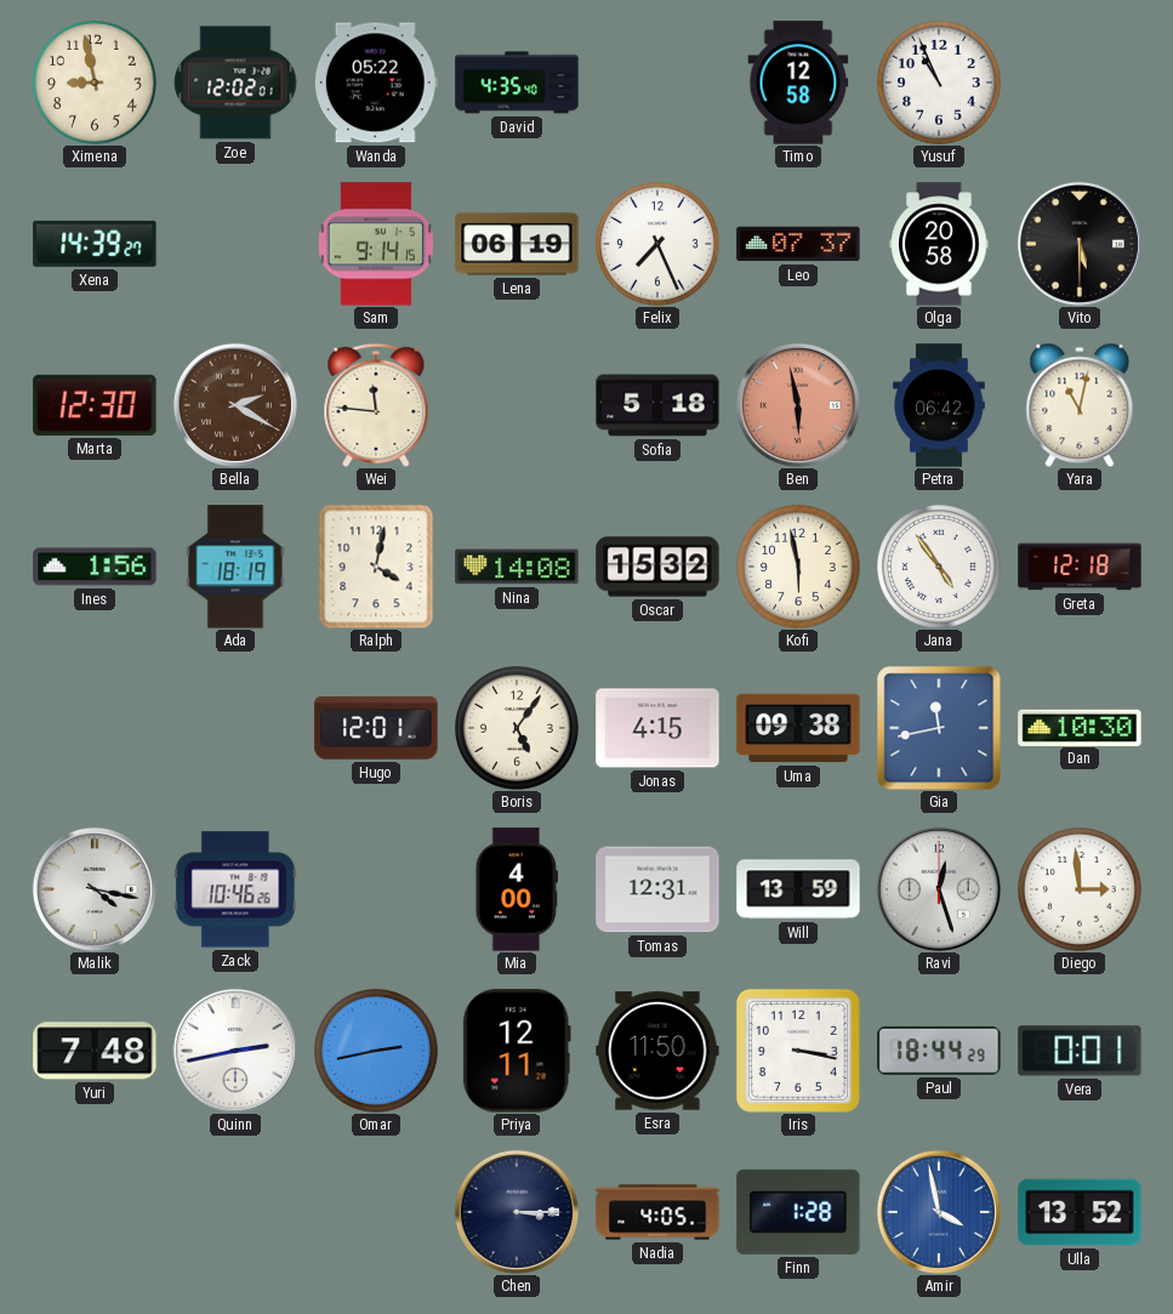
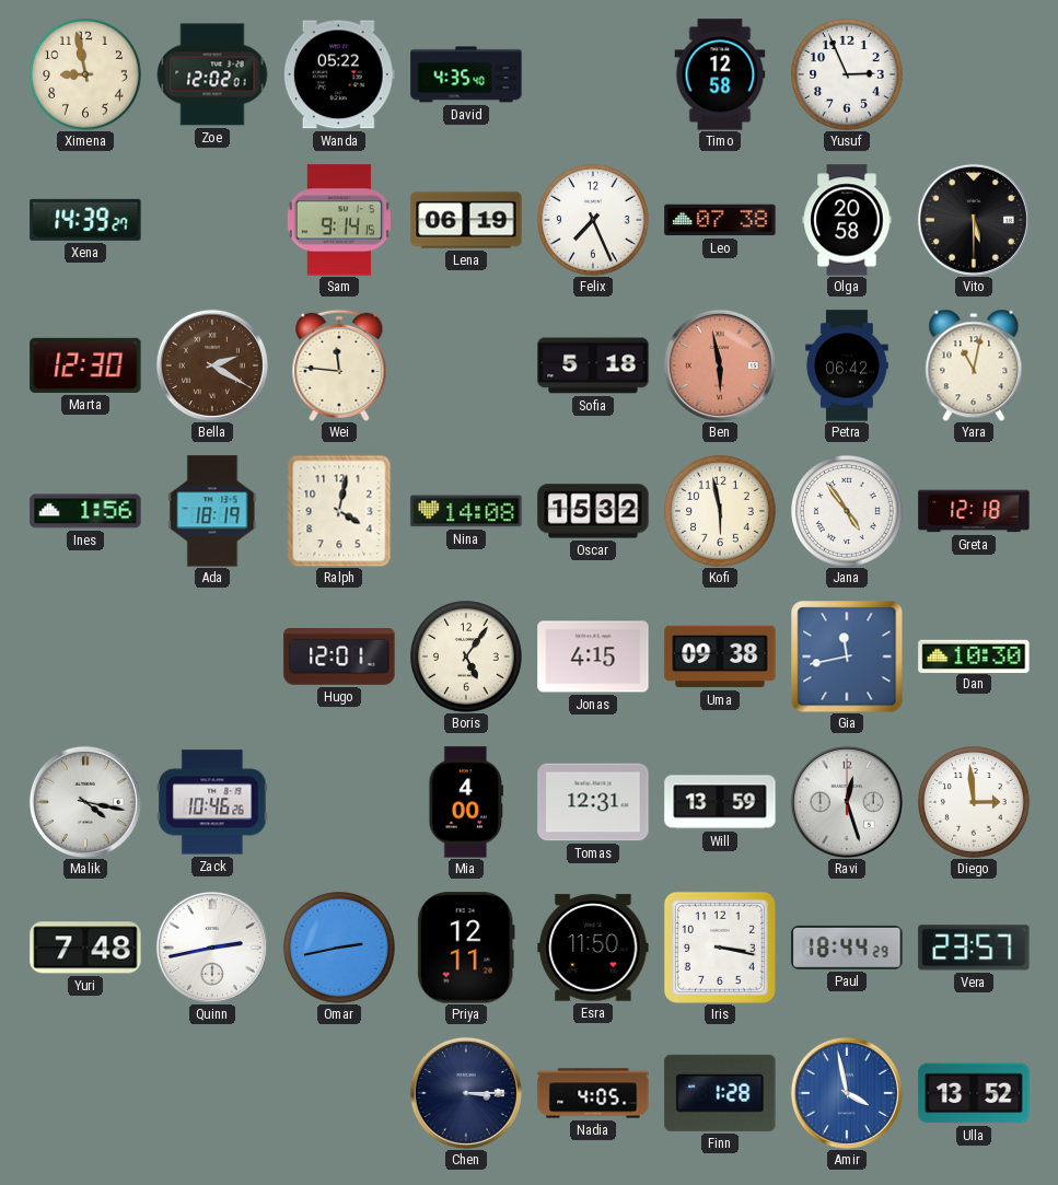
Yusuf: 10:56 -> 2:56
Leo: 07:37 -> 07:38
Vera: 0:01 -> 23:57
